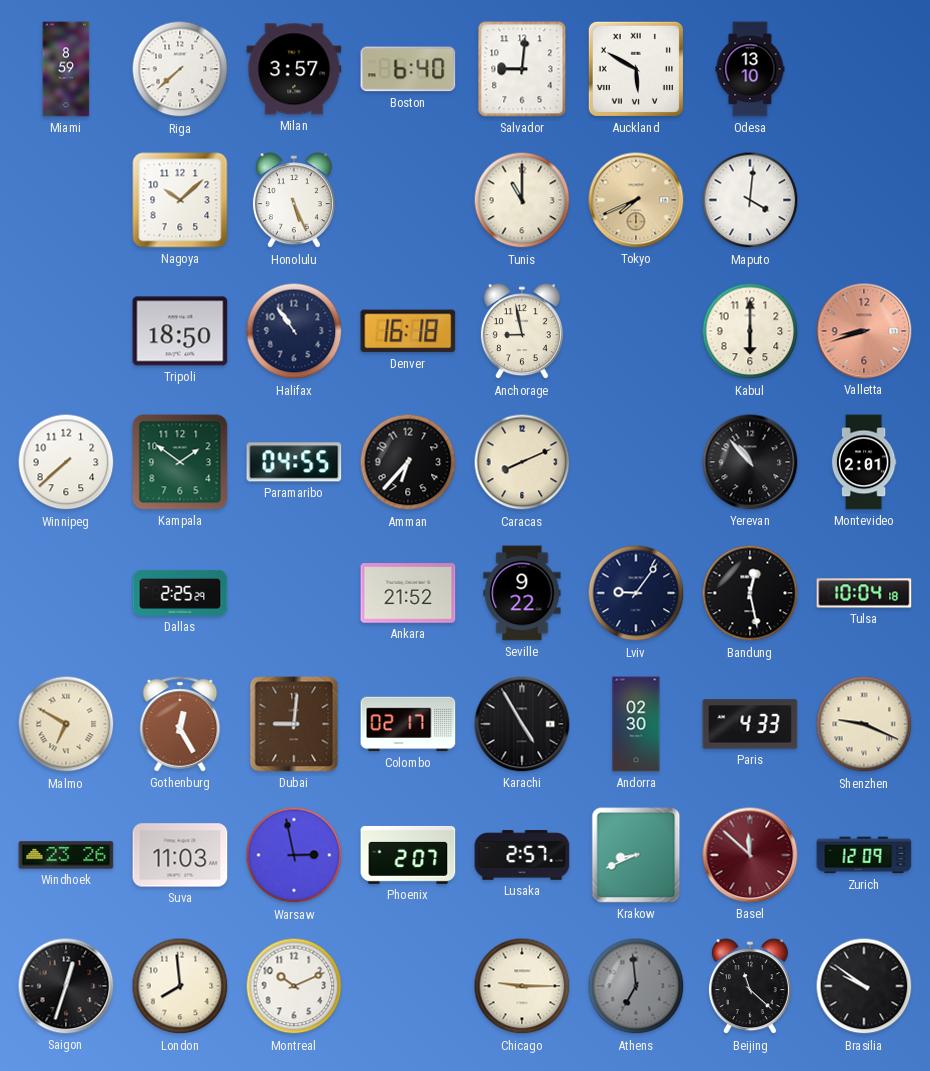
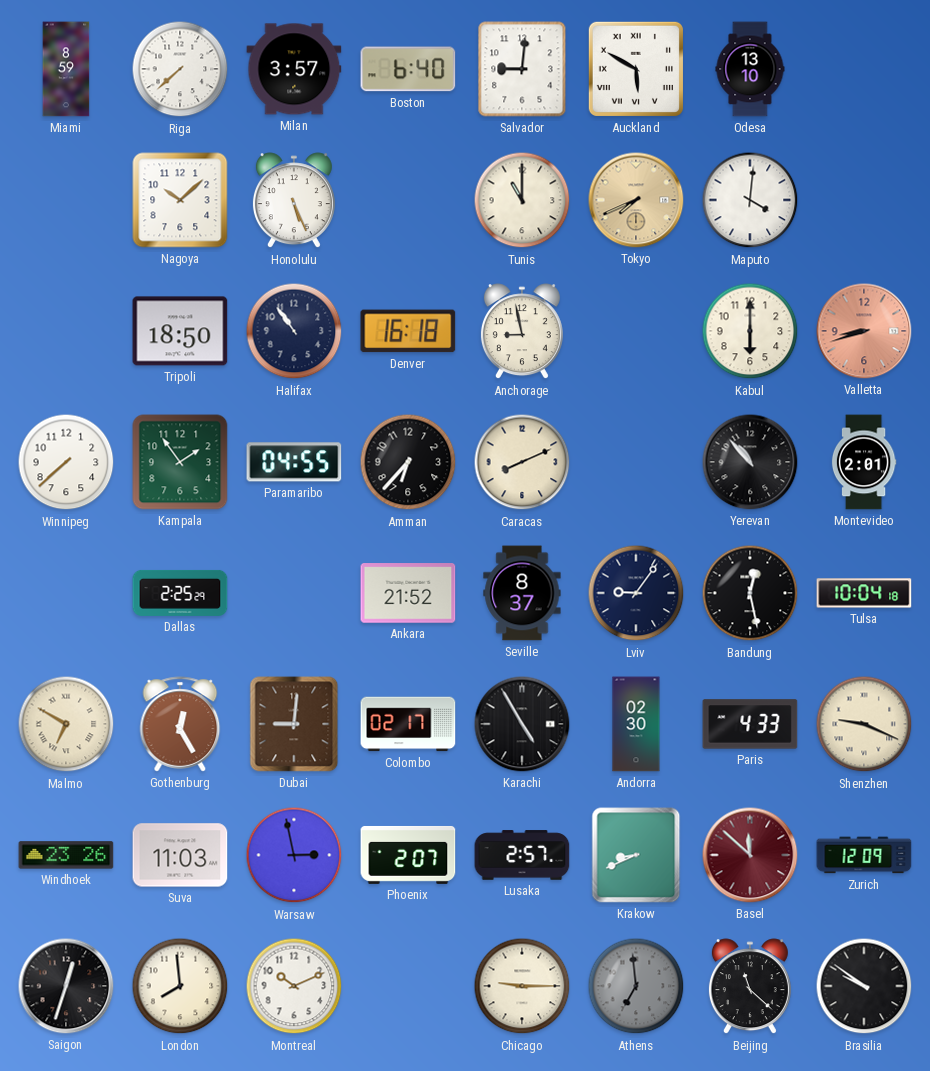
Kampala: 1:51 -> 1:54
Seville: 9:22 -> 8:37
